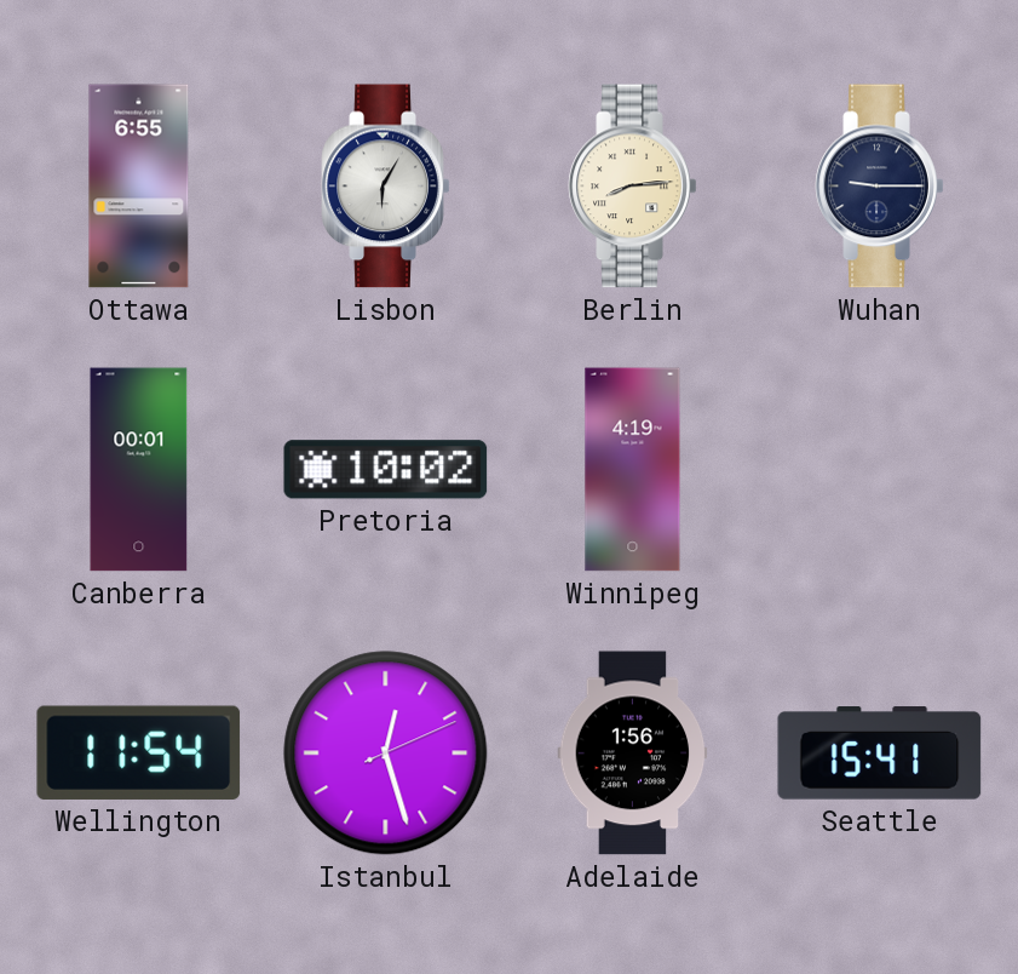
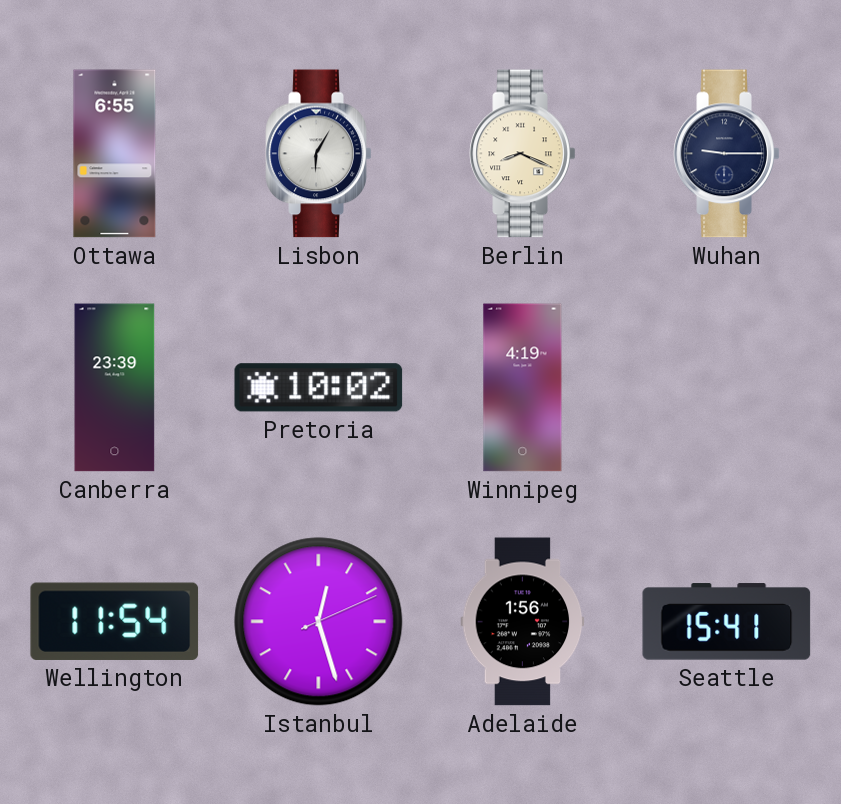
Berlin: 8:14 -> 8:19
Canberra: 00:01 -> 23:39
